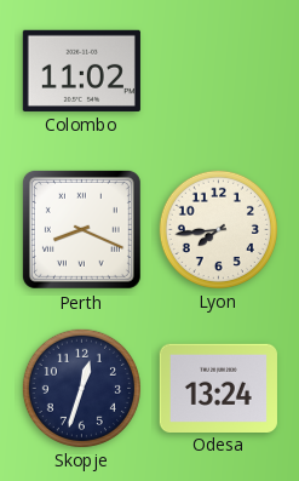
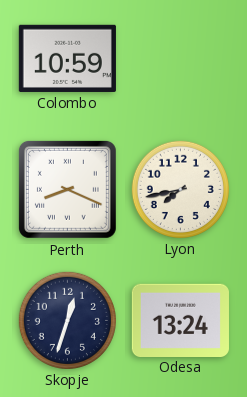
Colombo: 11:02 -> 10:59
Lyon: 7:44 -> 7:43
